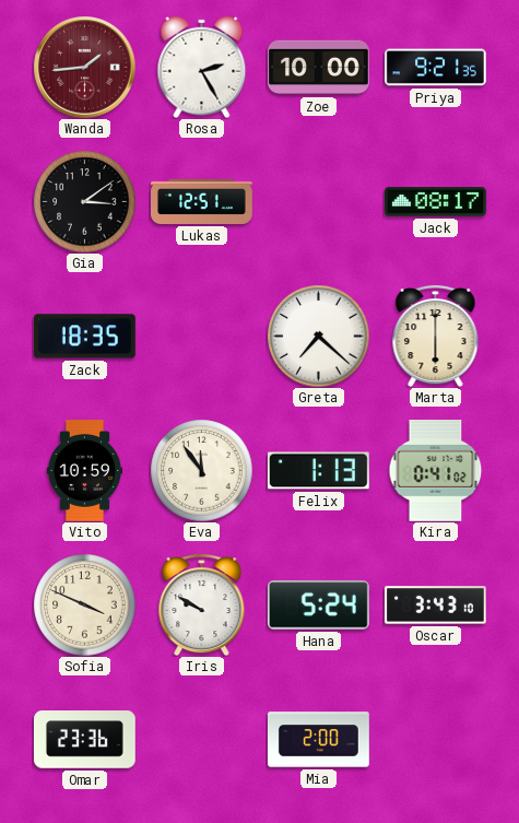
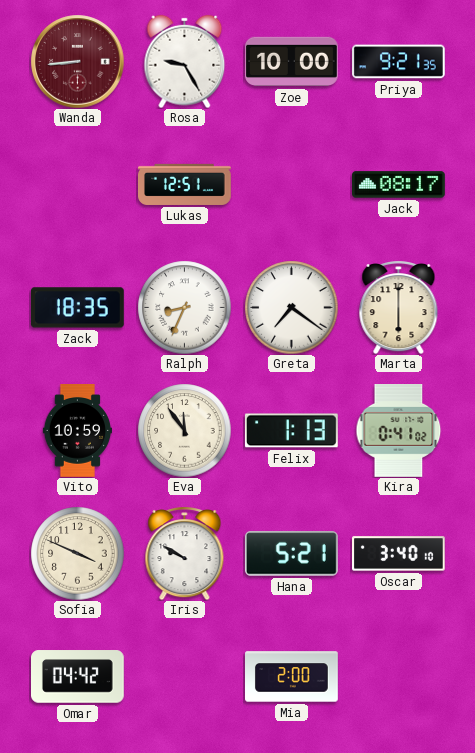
Wanda: 1:44 -> 8:44
Rosa: 2:25 -> 9:25
Gia: 3:09 -> none
Ralph: none -> 8:34
Greta: 7:22 -> 7:21
Hana: 5:24 -> 5:21
Oscar: 3:43 -> 3:40
Omar: 23:36 -> 04:42
